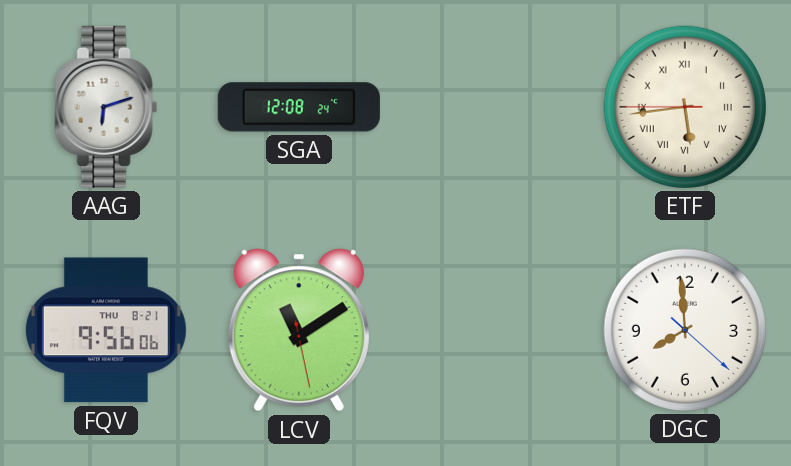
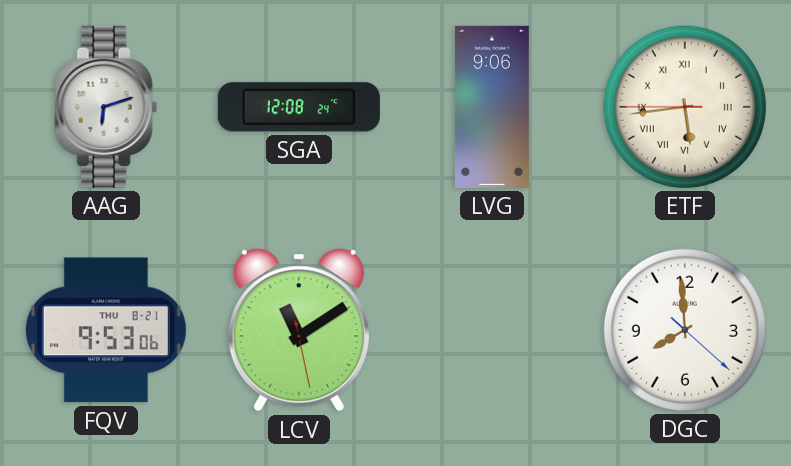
LVG: none -> 9:06
FQV: 9:56 -> 9:53
